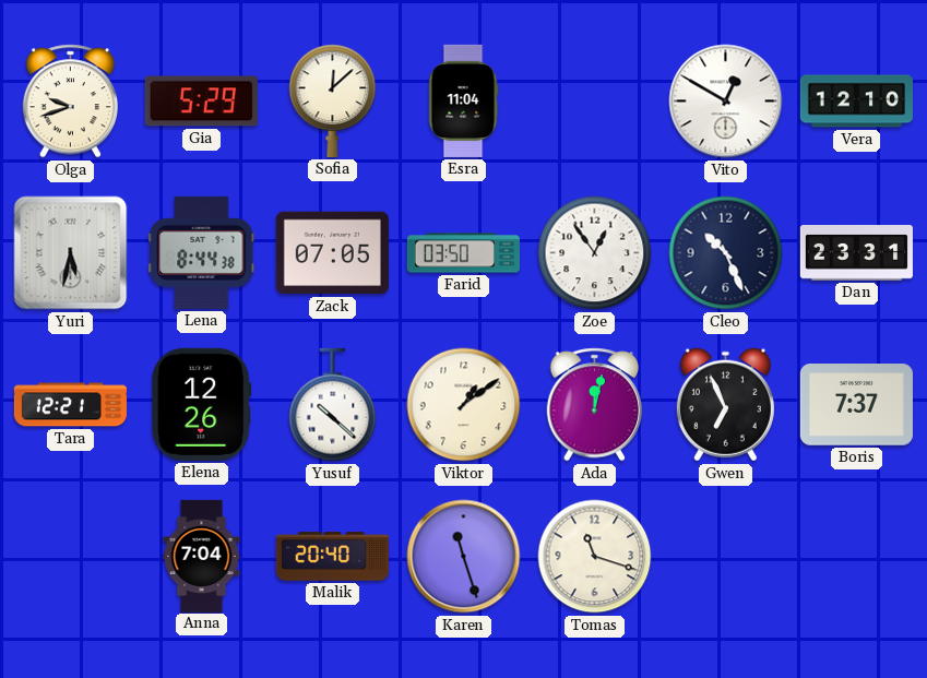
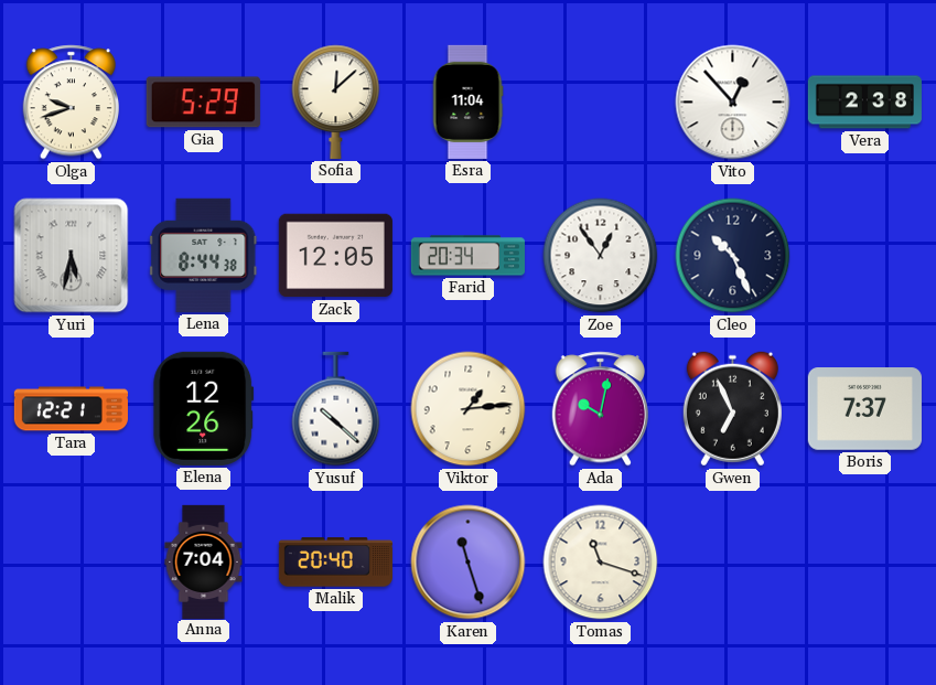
Vito: 12:50 -> 12:53
Vera: 12:10 -> 2:38
Zack: 07:05 -> 12:05
Farid: 03:50 -> 20:34
Dan: 23:31 -> none
Viktor: 1:09 -> 1:14
Ada: 12:02 -> 10:02
